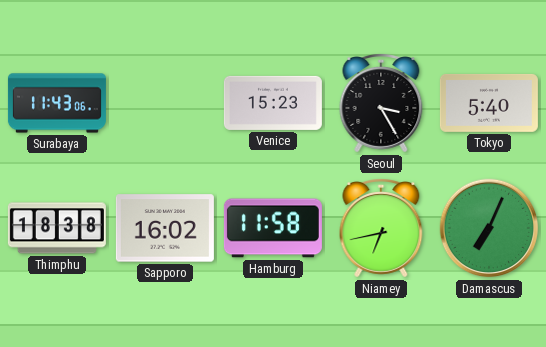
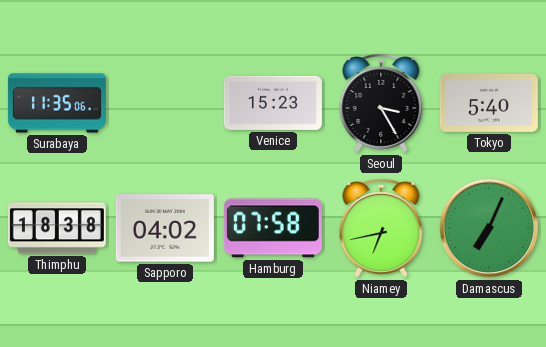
Surabaya: 11:43 -> 11:35
Sapporo: 16:02 -> 04:02
Hamburg: 11:58 -> 07:58
